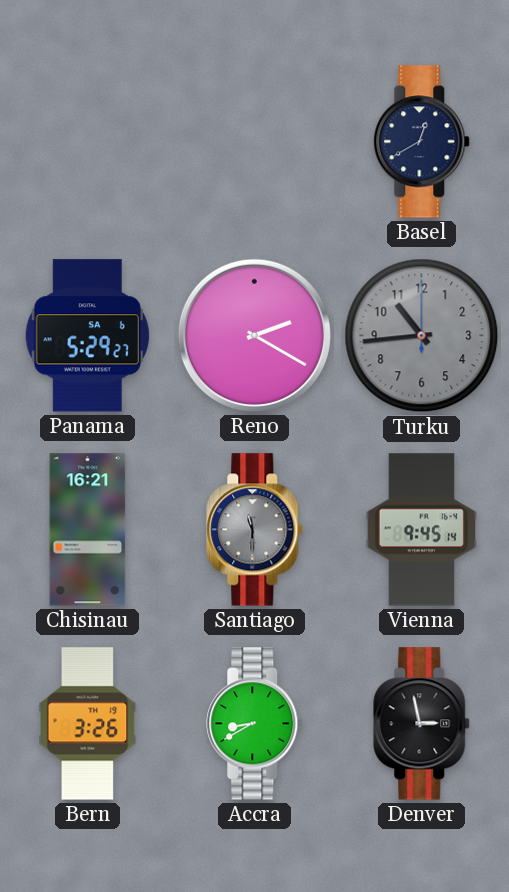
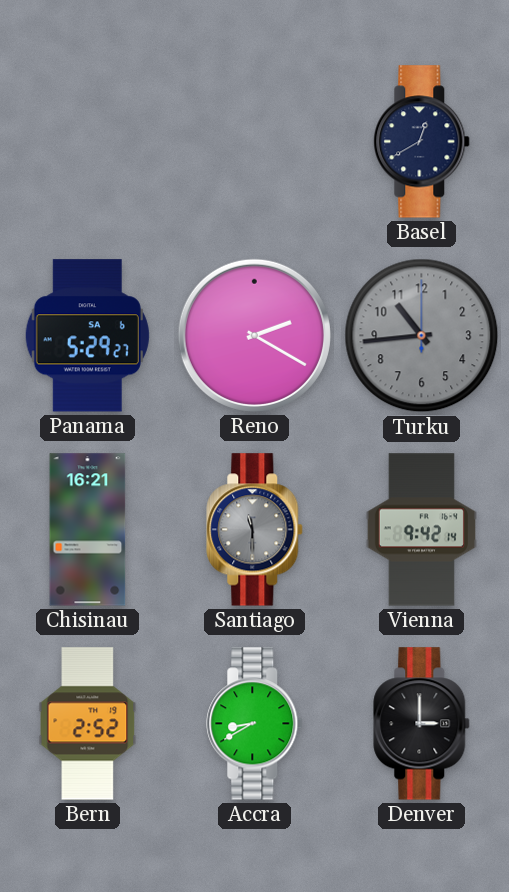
Vienna: 9:45 -> 9:42
Bern: 3:26 -> 2:52
Denver: 2:58 -> 3:00
